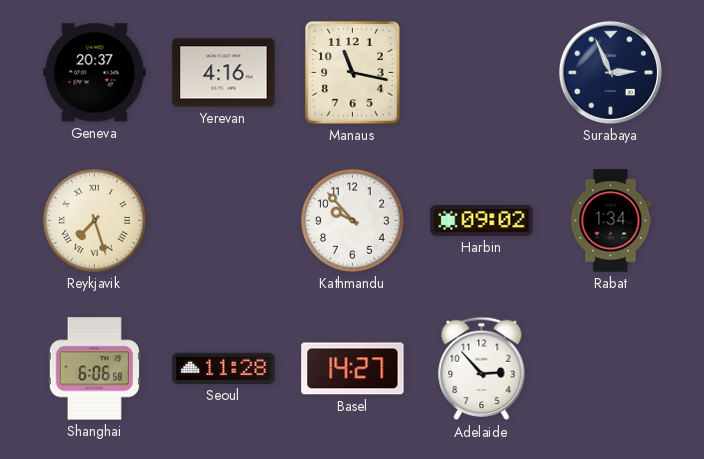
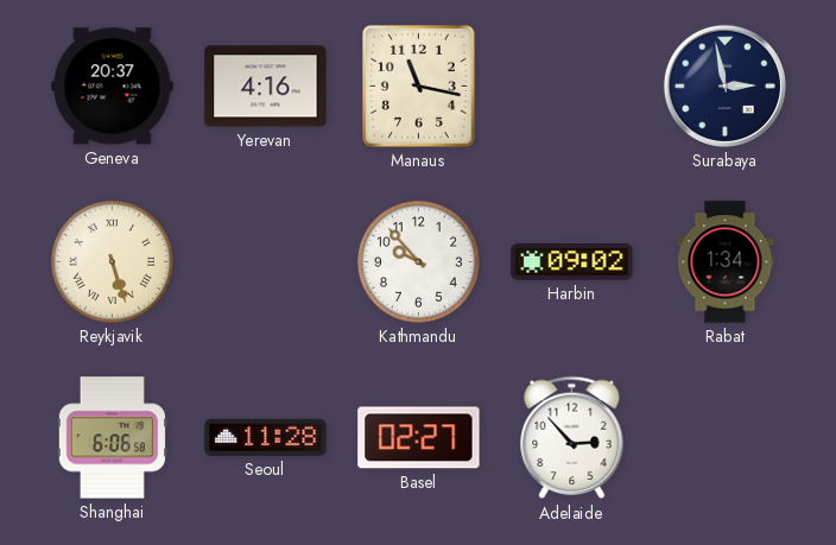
Surabaya: 2:56 -> 2:58
Reykjavik: 7:27 -> 5:27
Basel: 14:27 -> 02:27
